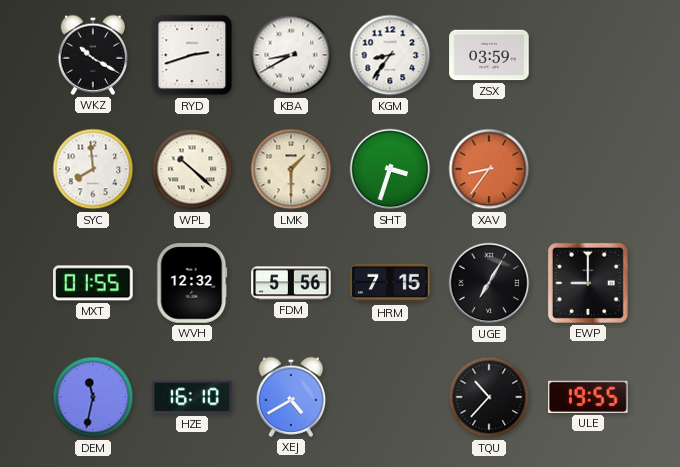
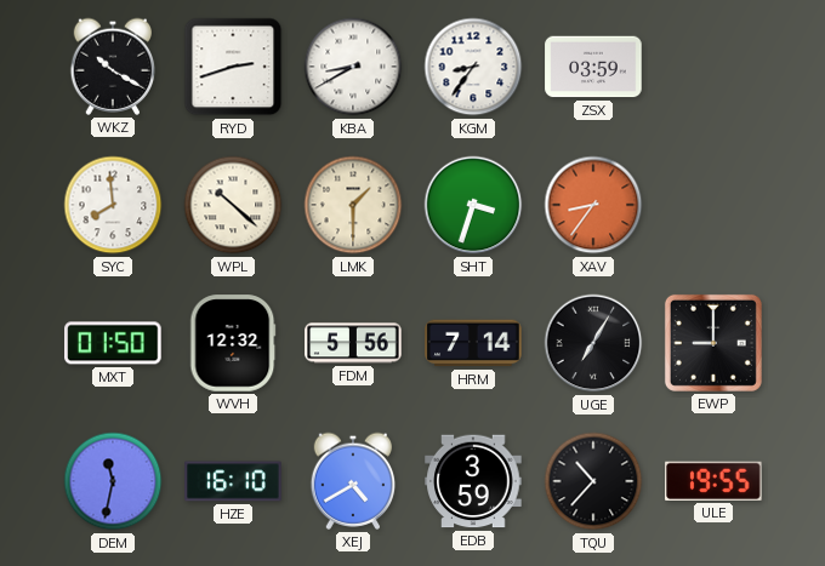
MXT: 01:55 -> 01:50
HRM: 7:15 -> 7:14
EDB: none -> 3:59
